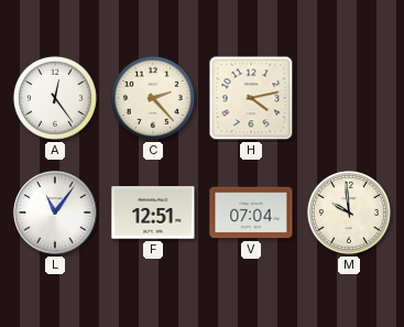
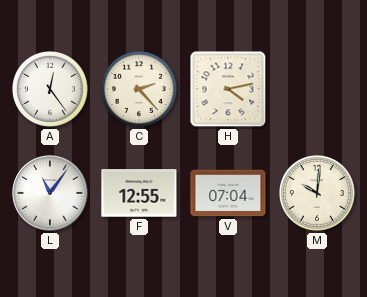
F: 12:51 -> 12:55
M: 9:59 -> 10:01
